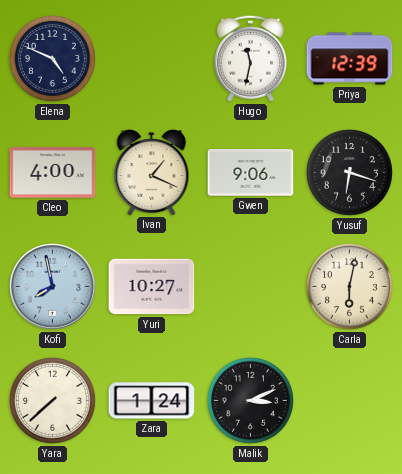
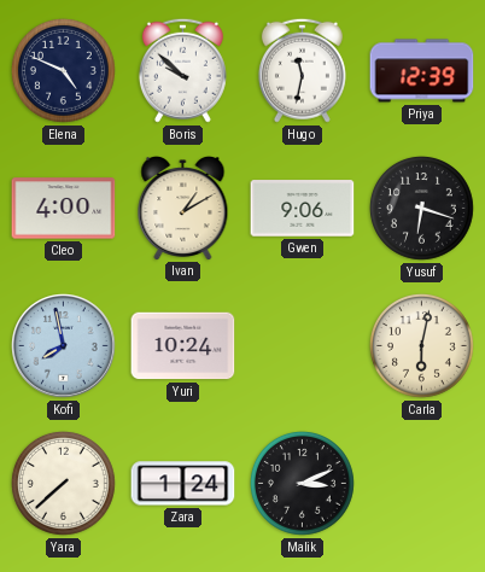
Boris: none -> 9:52
Ivan: 1:19 -> 1:10
Yuri: 10:27 -> 10:24
